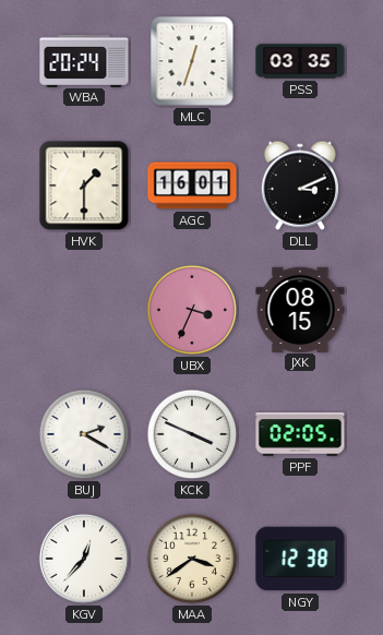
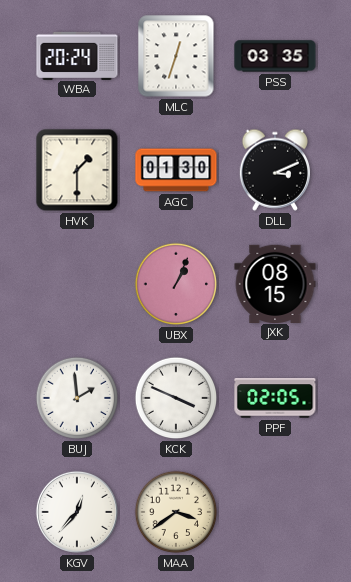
AGC: 16:01 -> 01:30
UBX: 3:34 -> 1:04
BUJ: 2:20 -> 1:59
NGY: 12:38 -> none
